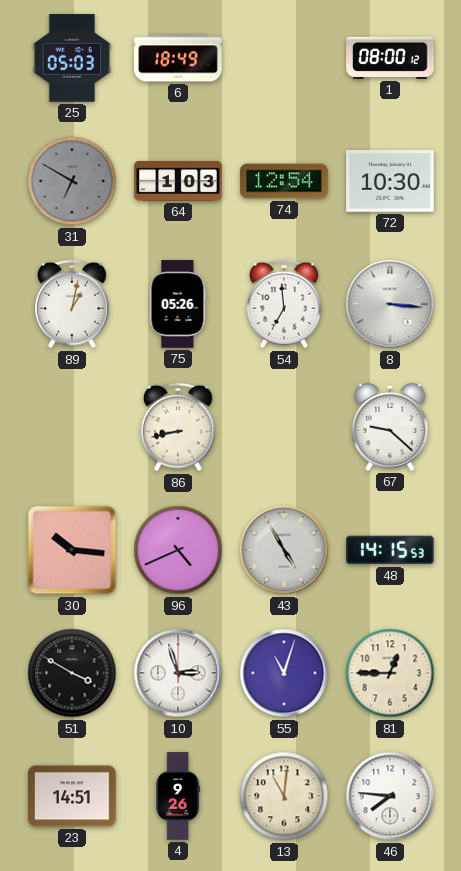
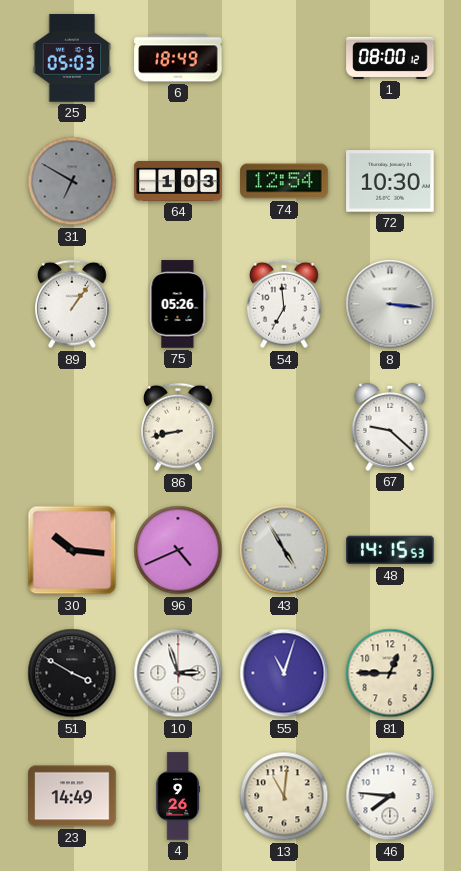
89: 1:02 -> 1:06
23: 14:51 -> 14:49
